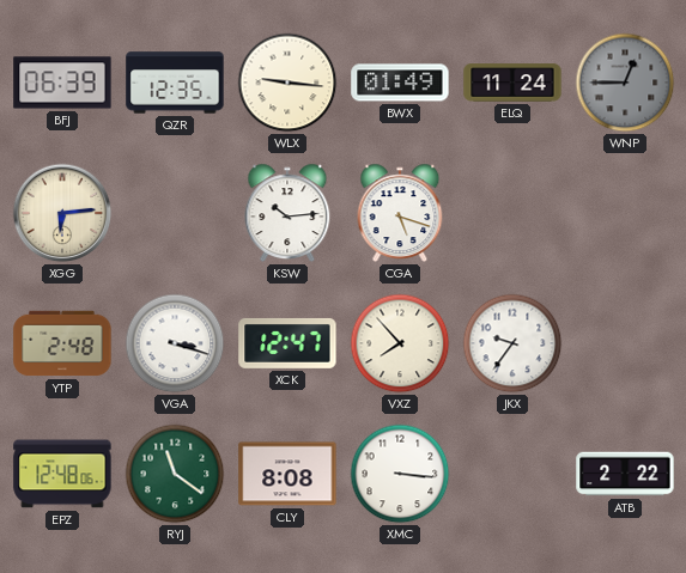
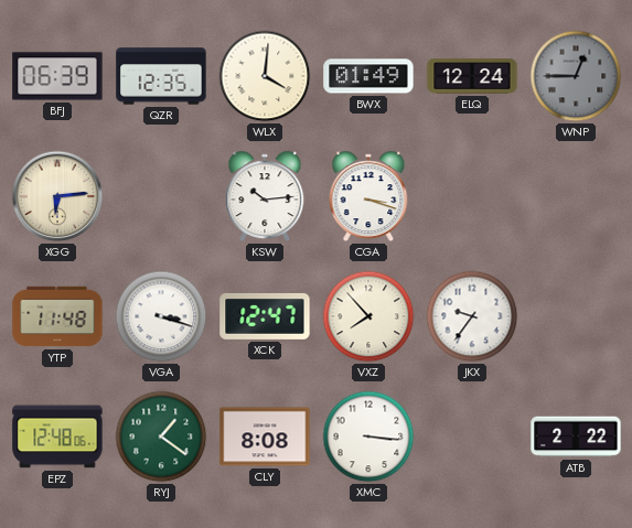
WLX: 9:16 -> 4:01
ELQ: 11:24 -> 12:24
CGA: 5:18 -> 3:18
YTP: 2:48 -> 11:48
RYJ: 11:21 -> 1:21
